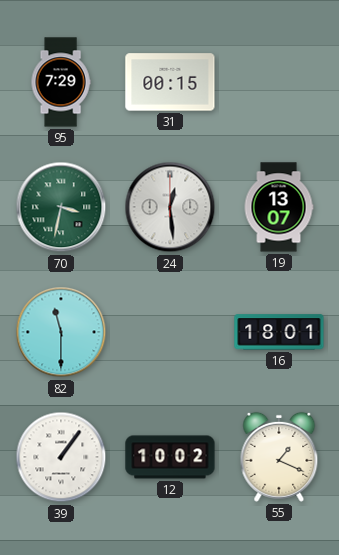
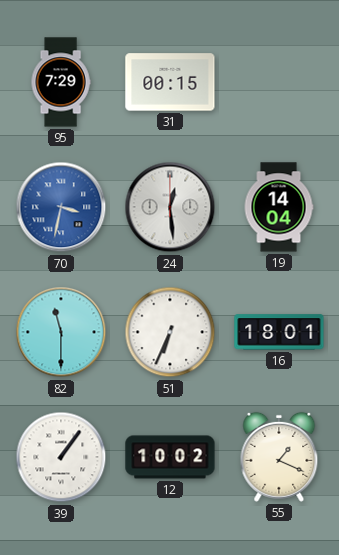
70 dial: green -> blue
19: 13:07 -> 14:04
51: none -> 6:34
